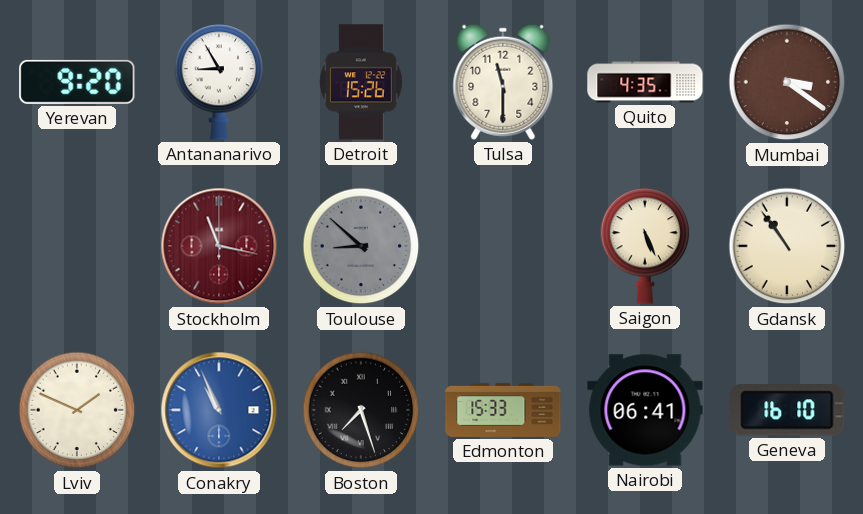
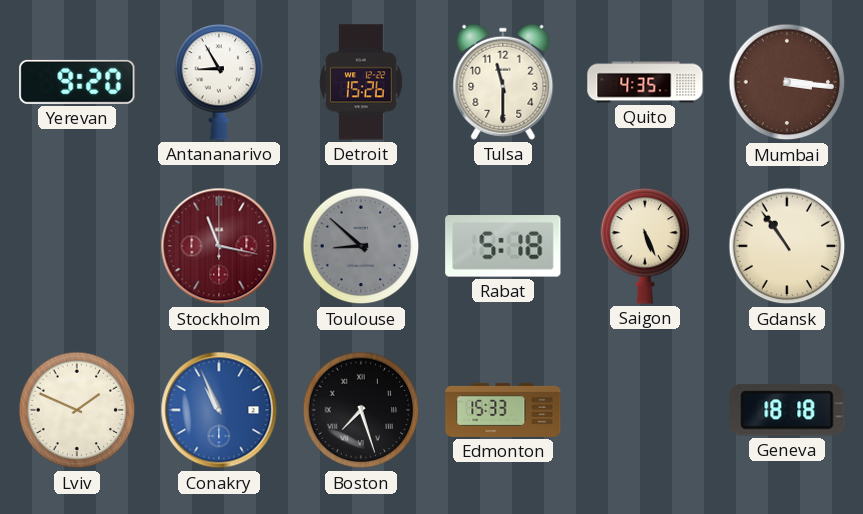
Mumbai: 3:21 -> 3:16
Rabat: none -> 5:18
Nairobi: 06:41 -> none
Geneva: 16:10 -> 18:18
